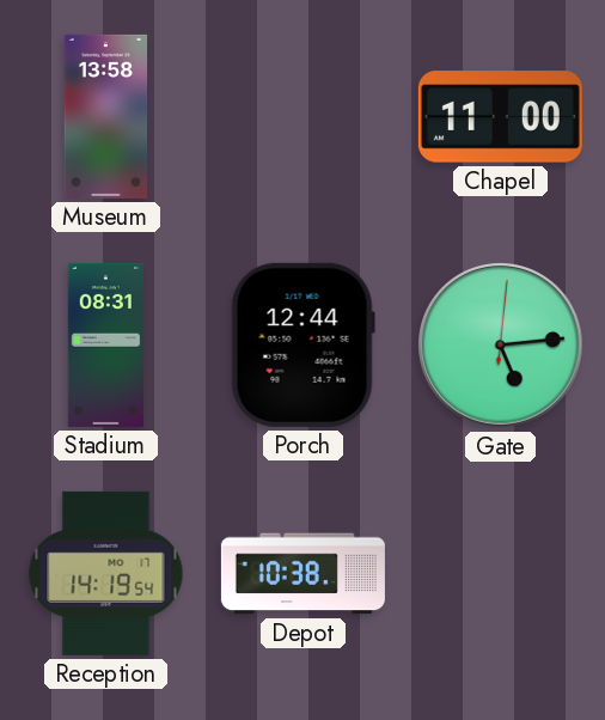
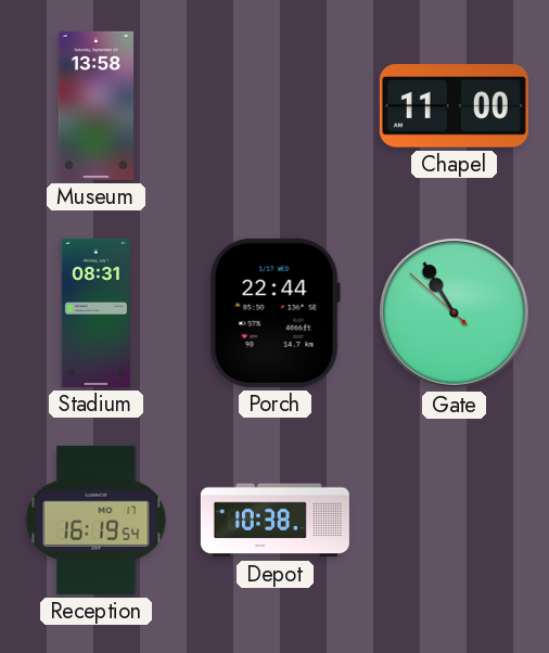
Porch: 12:44 -> 22:44
Gate: 5:14 -> 10:54
Reception: 14:19 -> 16:19
